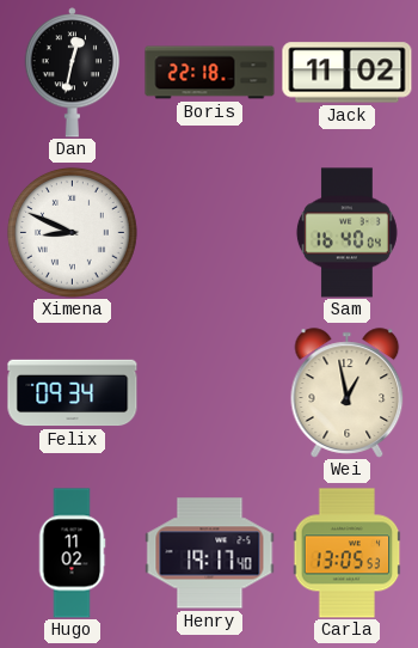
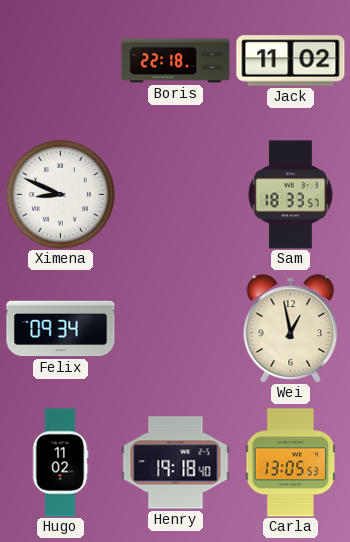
Dan: 12:32 -> none
Sam: 16:40 -> 18:33
Henry: 19:17 -> 19:18
